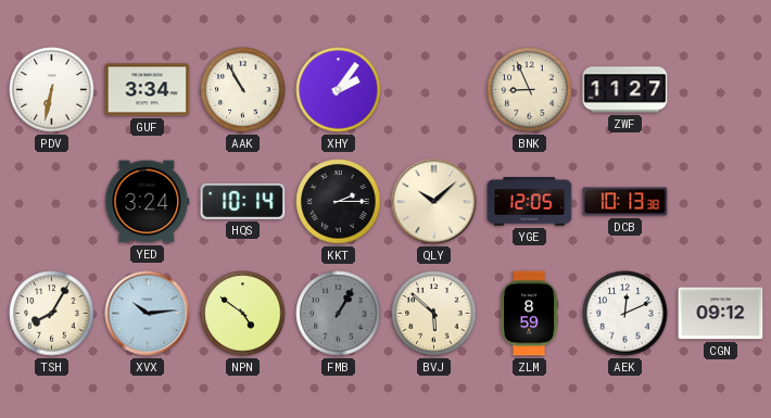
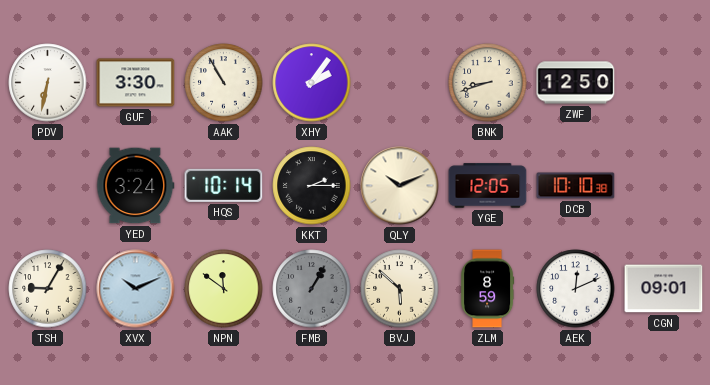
GUF: 3:34 -> 3:30
BNK: 8:56 -> 8:42
ZWF: 11:27 -> 12:50
QLY: 10:08 -> 10:11
DCB: 10:13 -> 10:10
TSH: 8:05 -> 9:05
XVX: 10:14 -> 10:11
NPN: 4:51 -> 11:51
CGN: 09:12 -> 09:01
